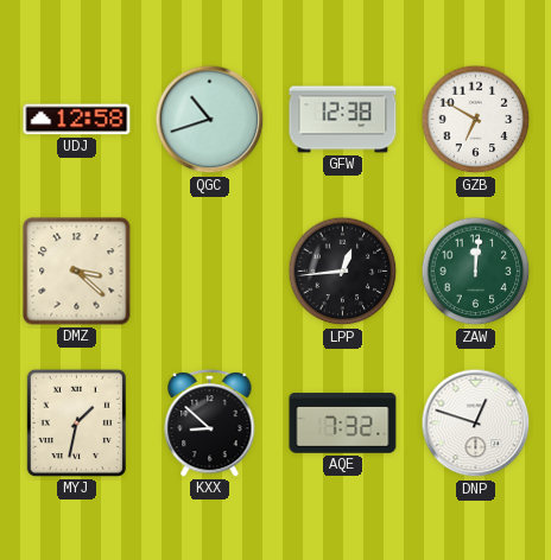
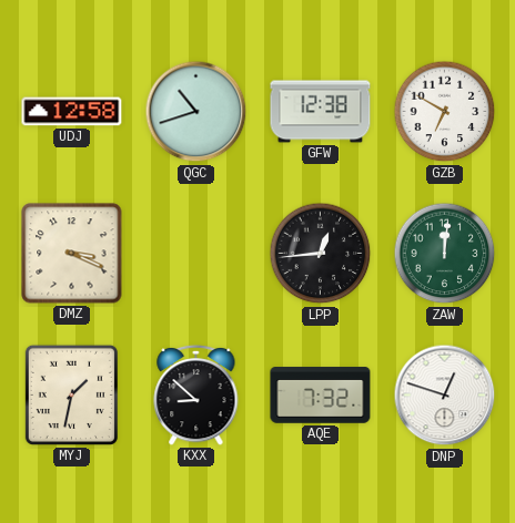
DMZ: 3:22 -> 3:19
